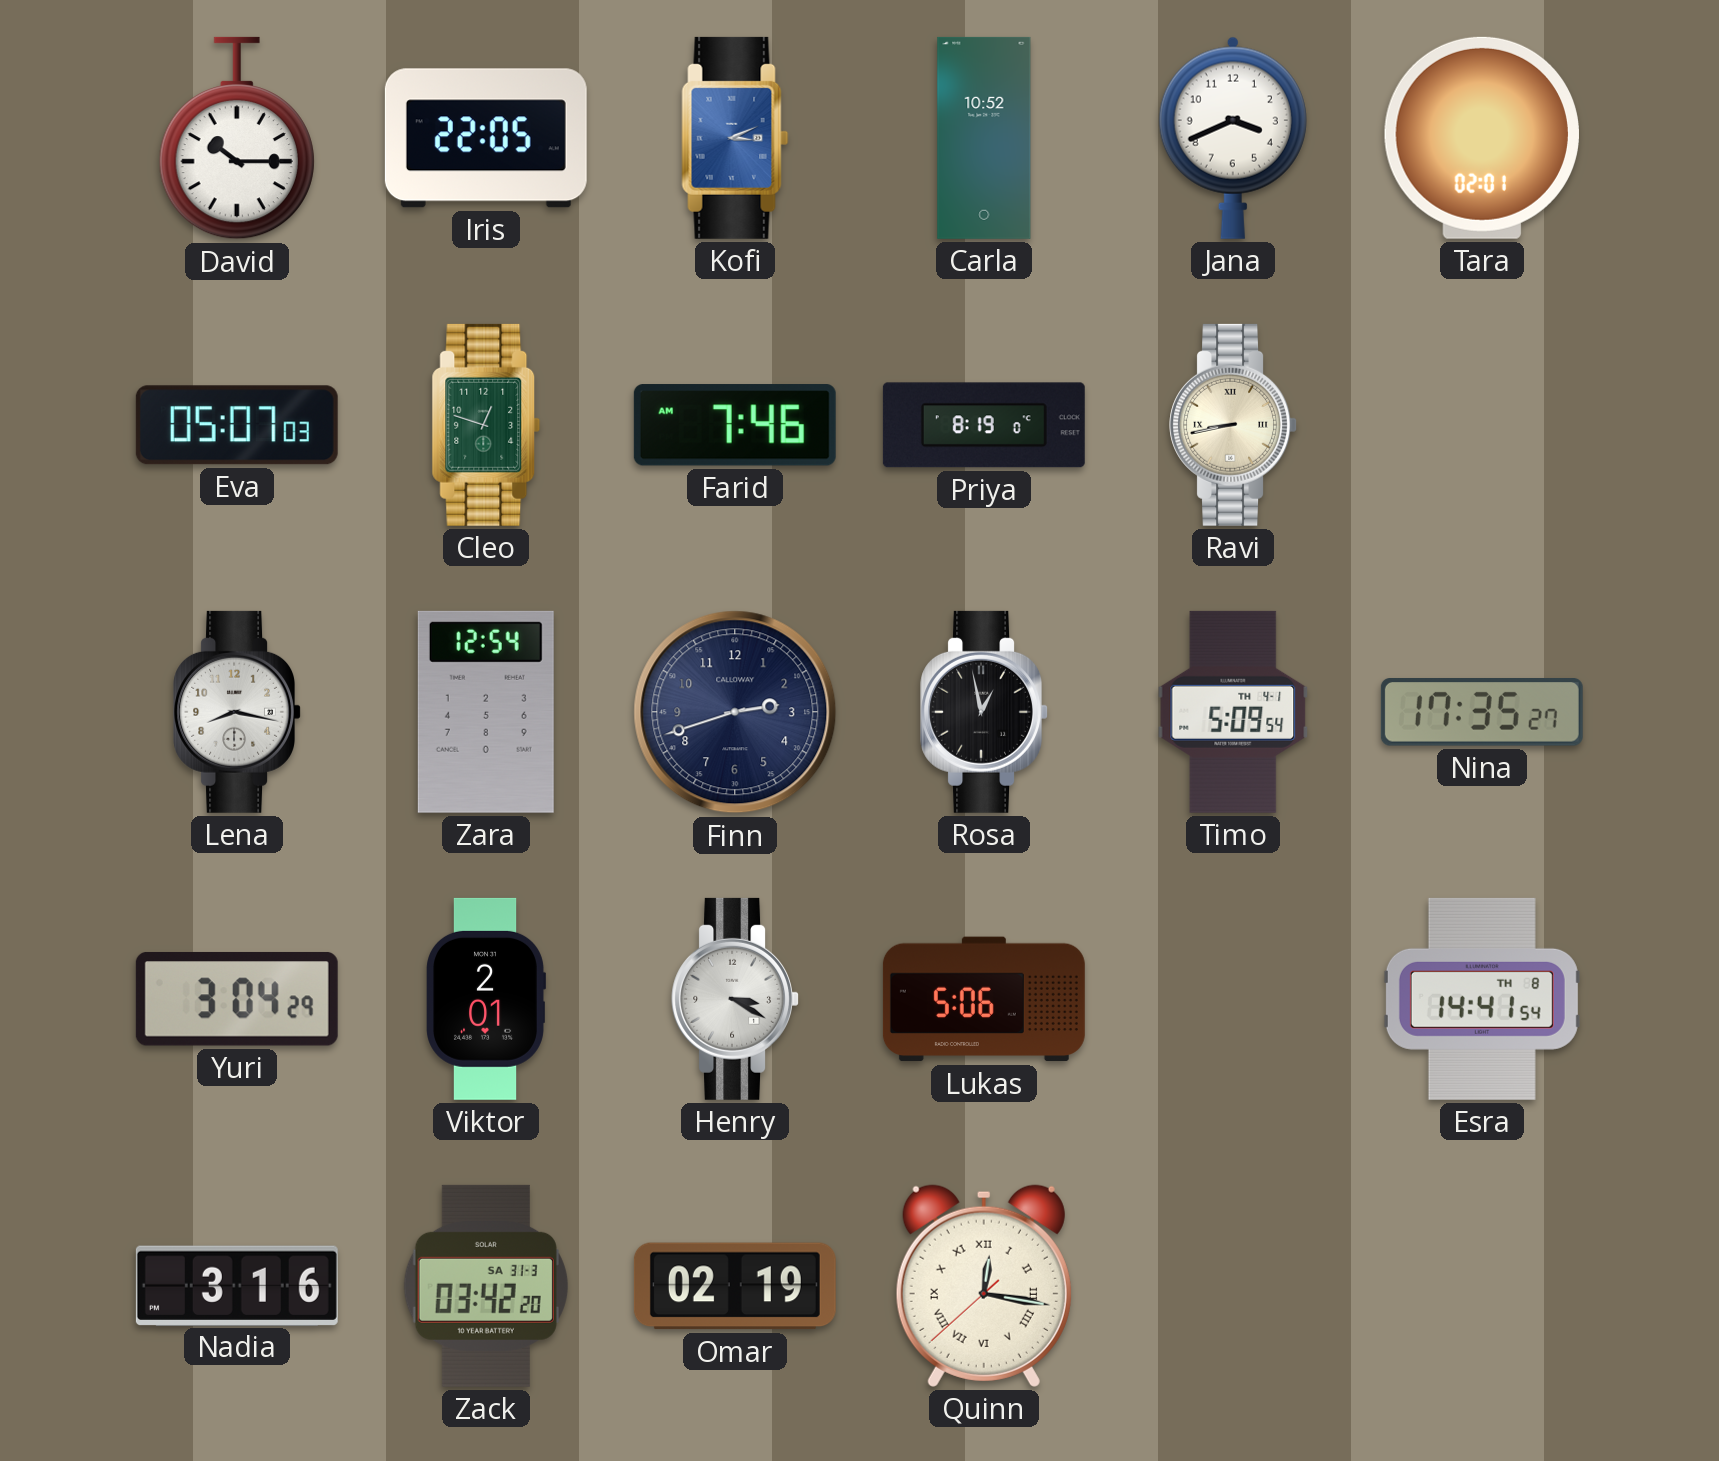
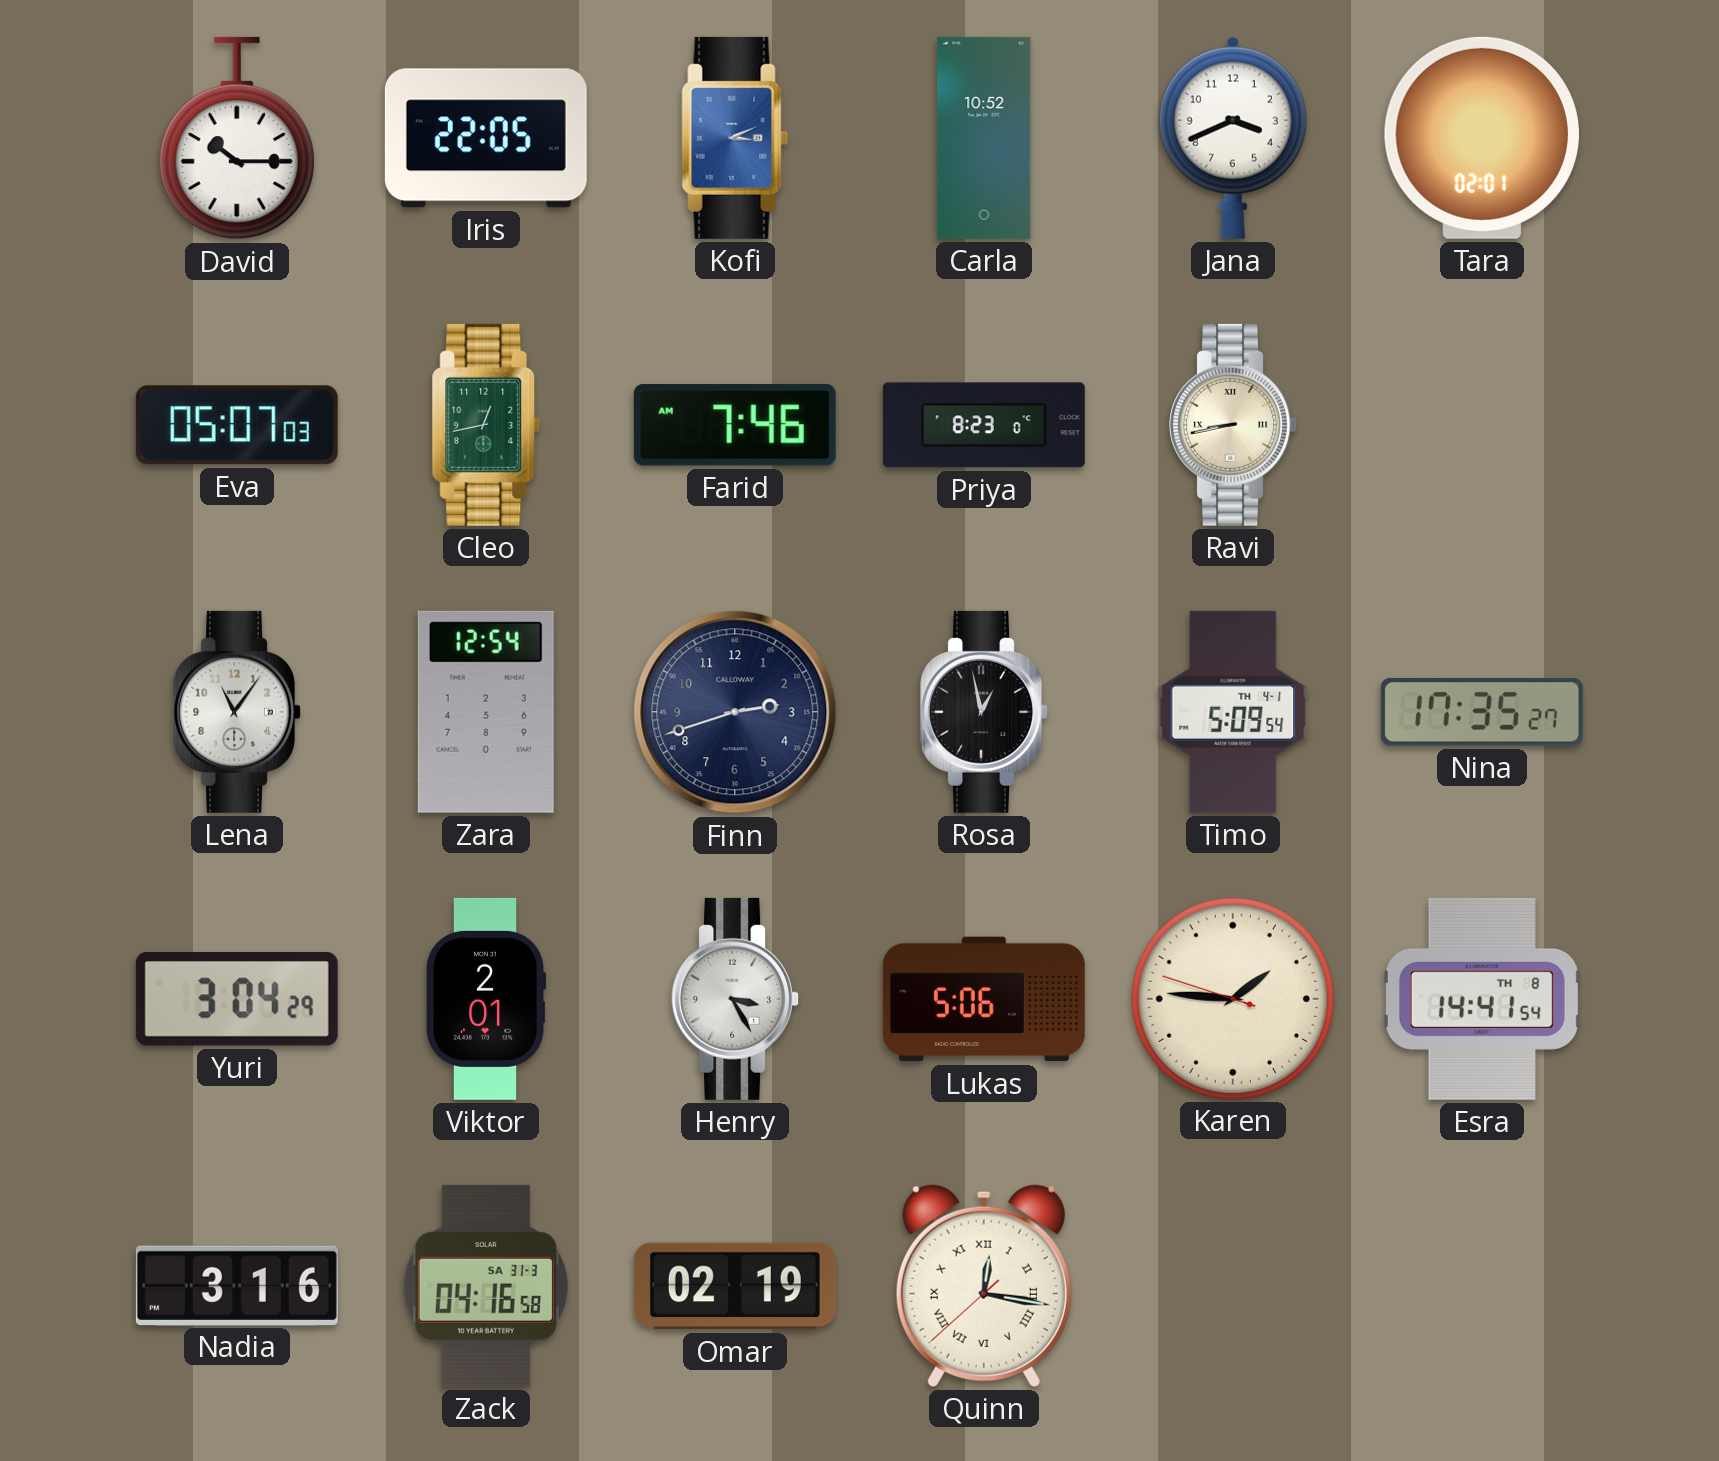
Cleo: 12:48 -> 12:43
Priya: 8:19 -> 8:23
Lena: 8:17 -> 11:06
Henry: 3:20 -> 3:25
Karen: none -> 1:45
Zack: 03:42 -> 04:16
